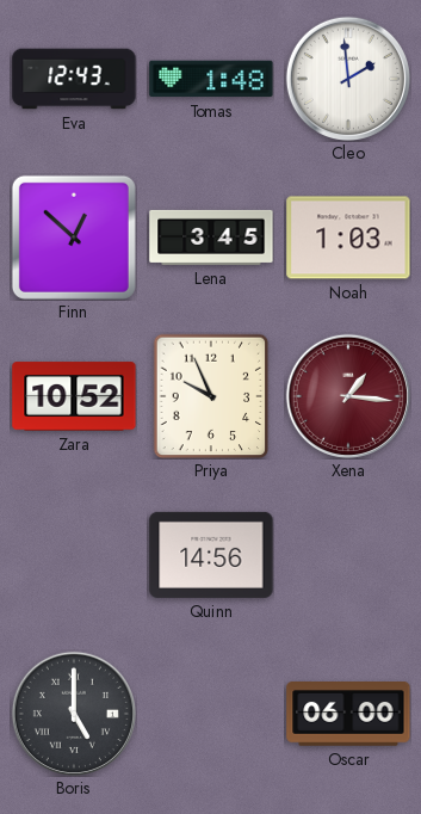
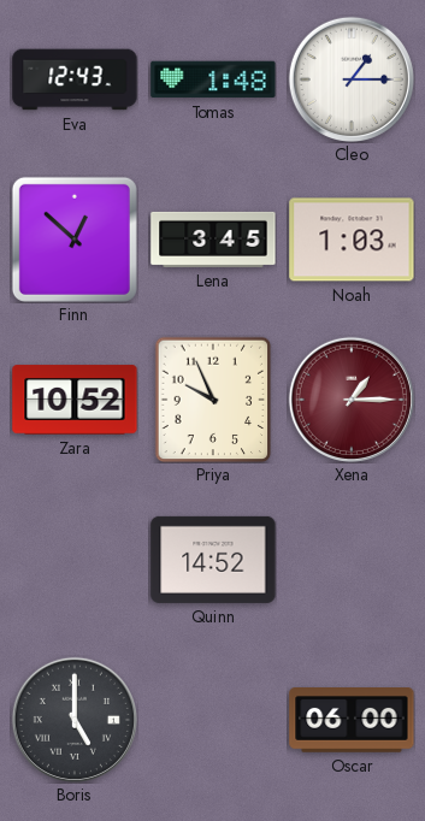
Cleo: 1:59 -> 1:15
Xena: 1:16 -> 1:15
Quinn: 14:56 -> 14:52
